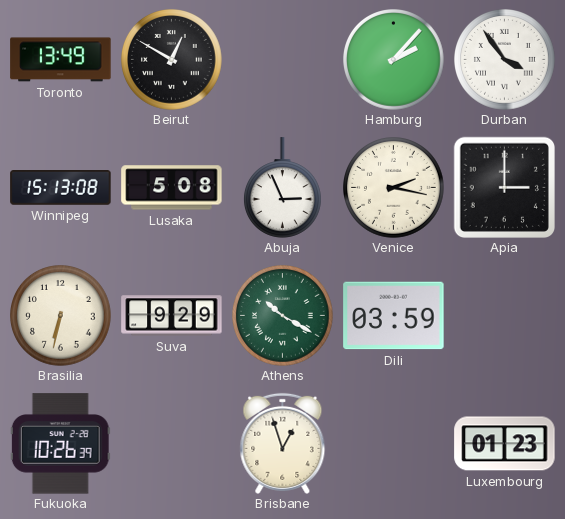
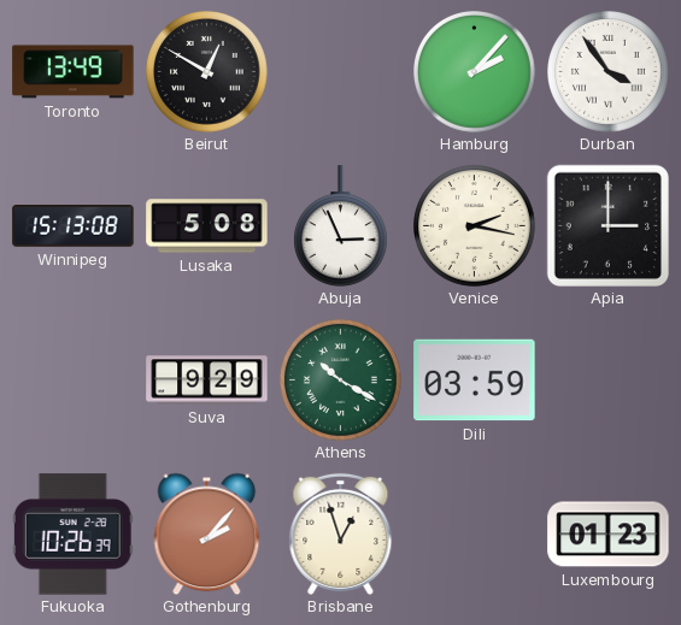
Brasilia: 6:32 -> none
Gothenburg: none -> 2:07
